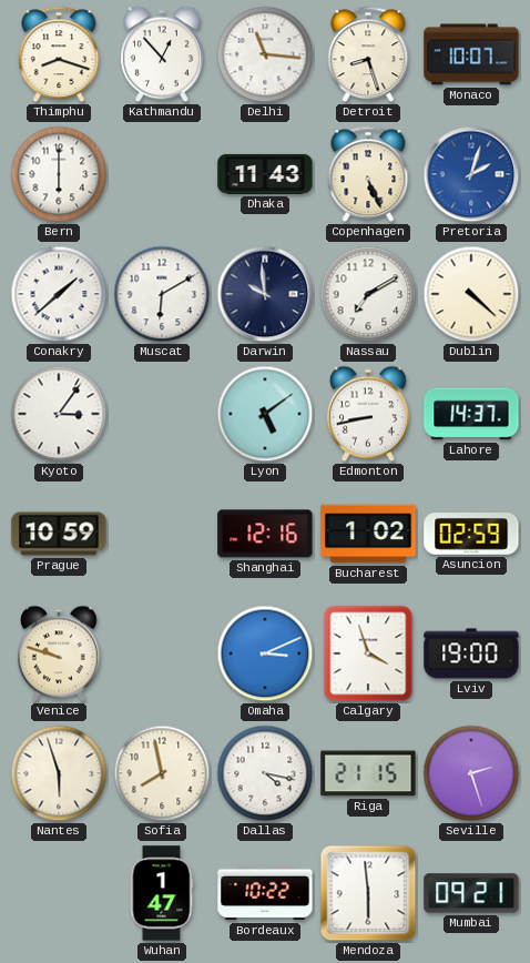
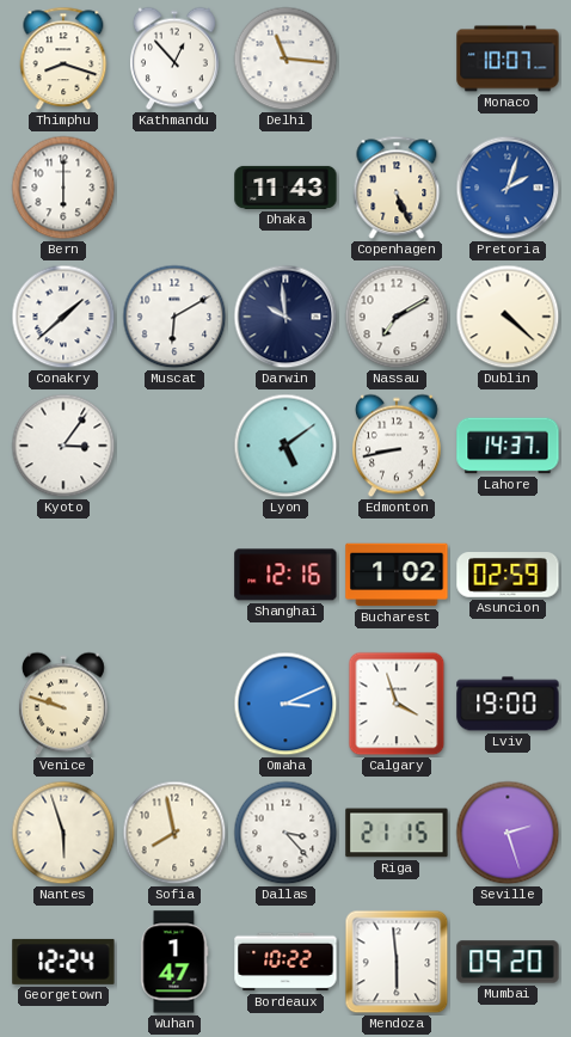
Detroit: 8:27 -> none
Prague: 10:59 -> none
Dallas: 4:17 -> 3:23
Georgetown: none -> 12:24
Mumbai: 09:21 -> 09:20
